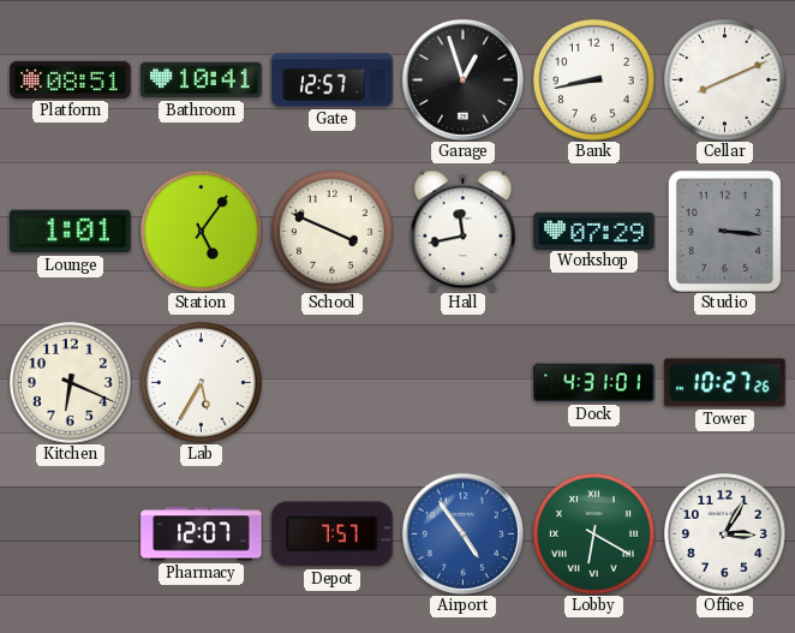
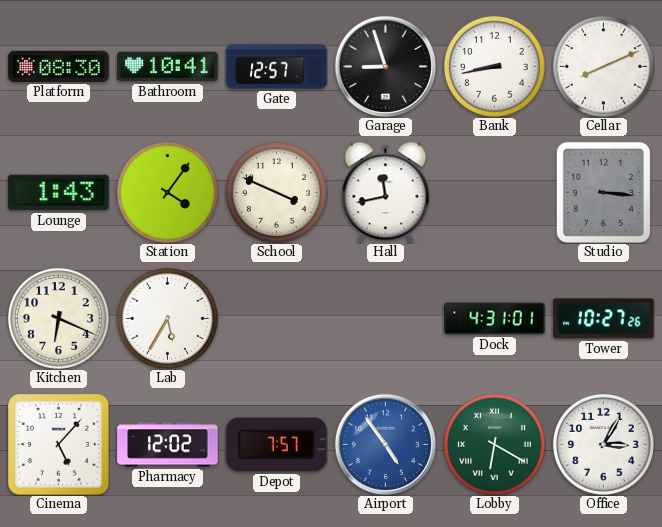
Platform: 08:51 -> 08:30
Garage: 12:57 -> 8:57
Lounge: 1:01 -> 1:43
Station: 5:06 -> 4:06
Workshop: 07:29 -> none
Cinema: none -> 5:07
Pharmacy: 12:07 -> 12:02
